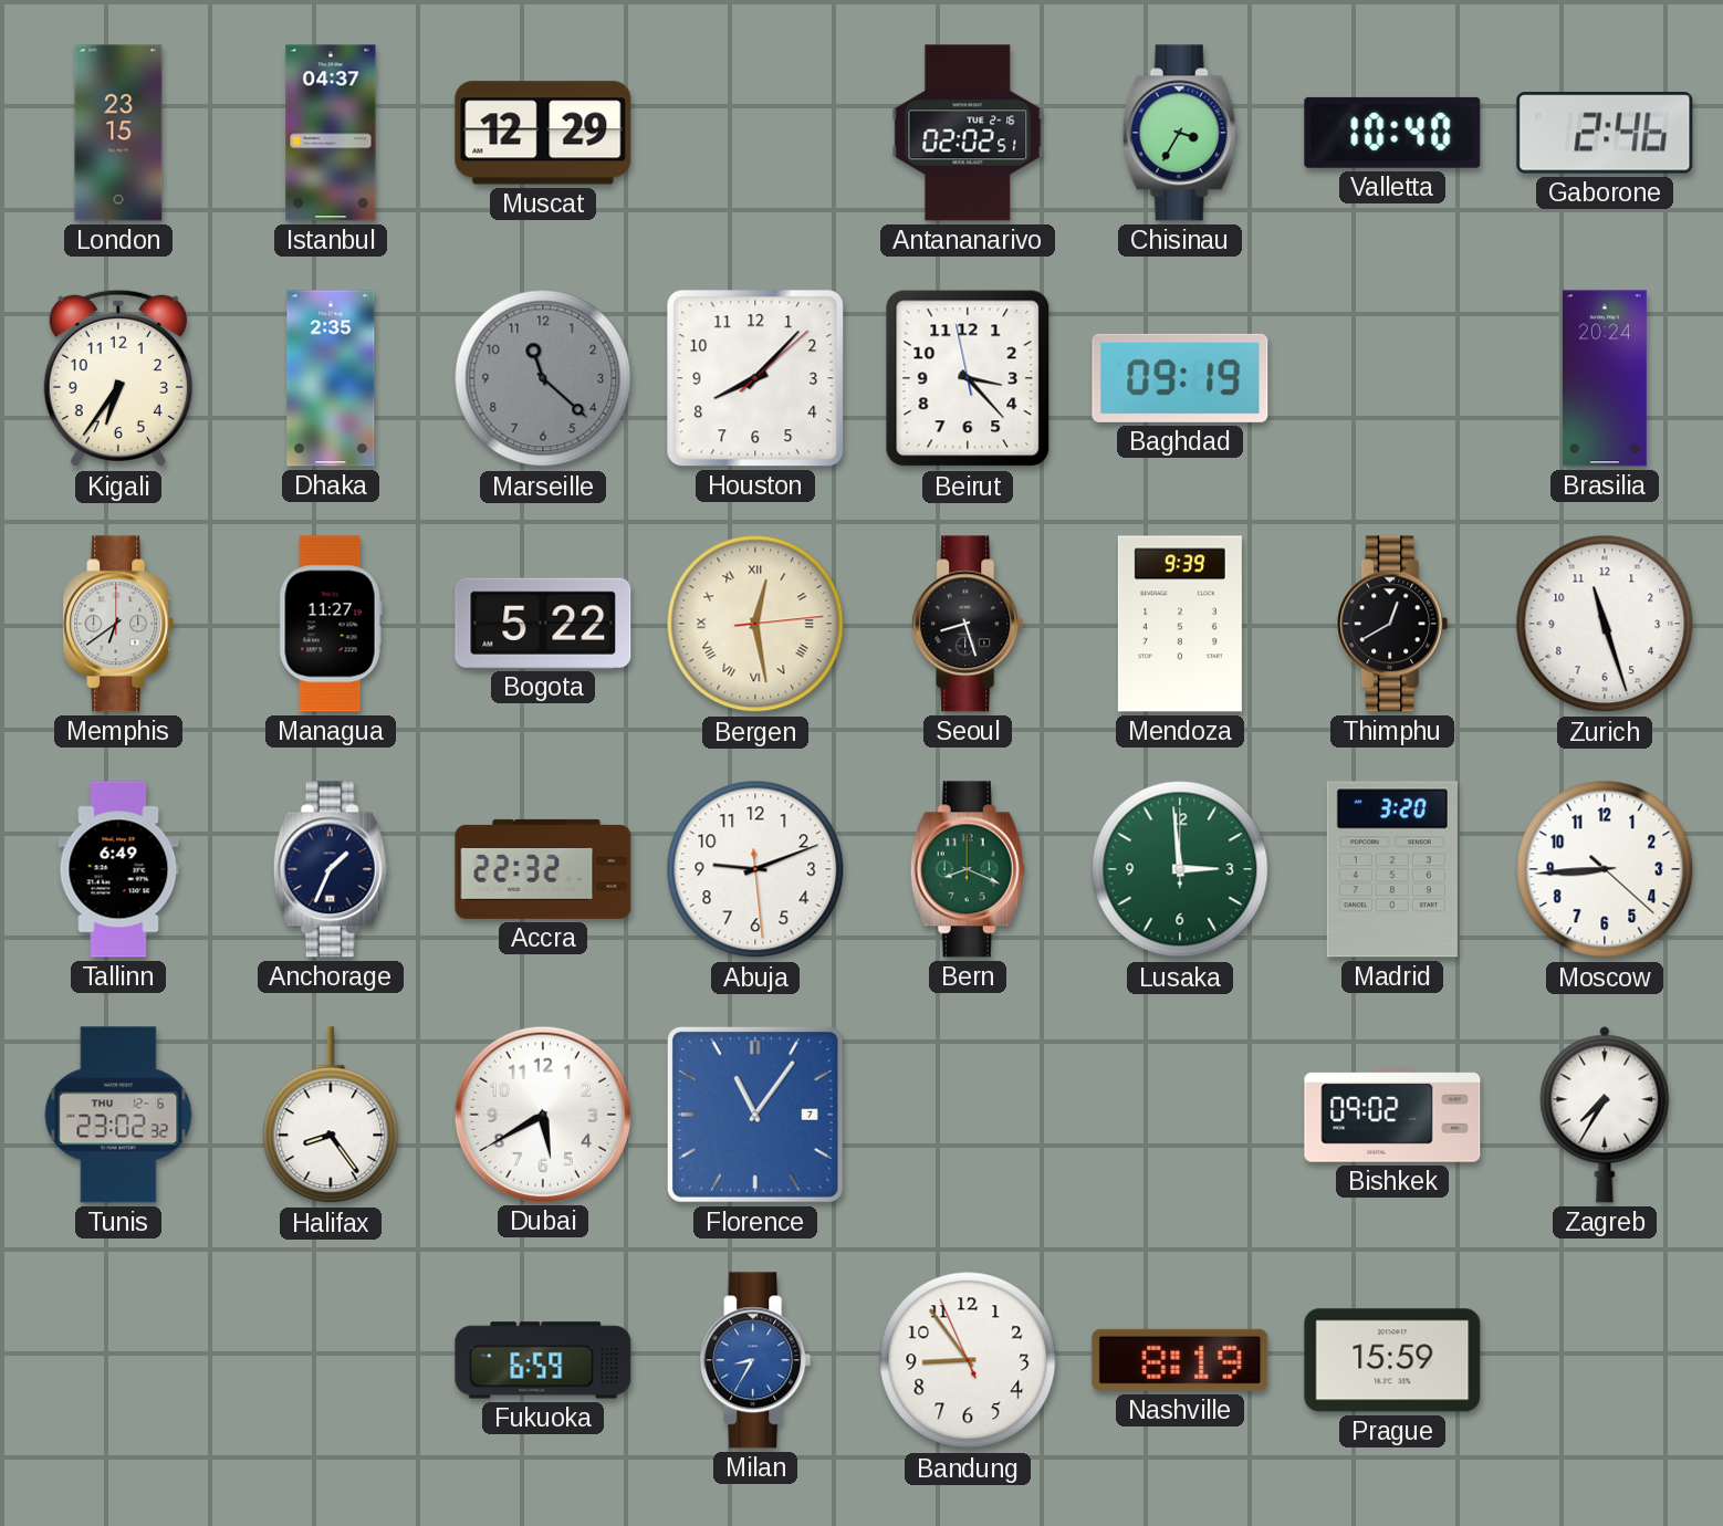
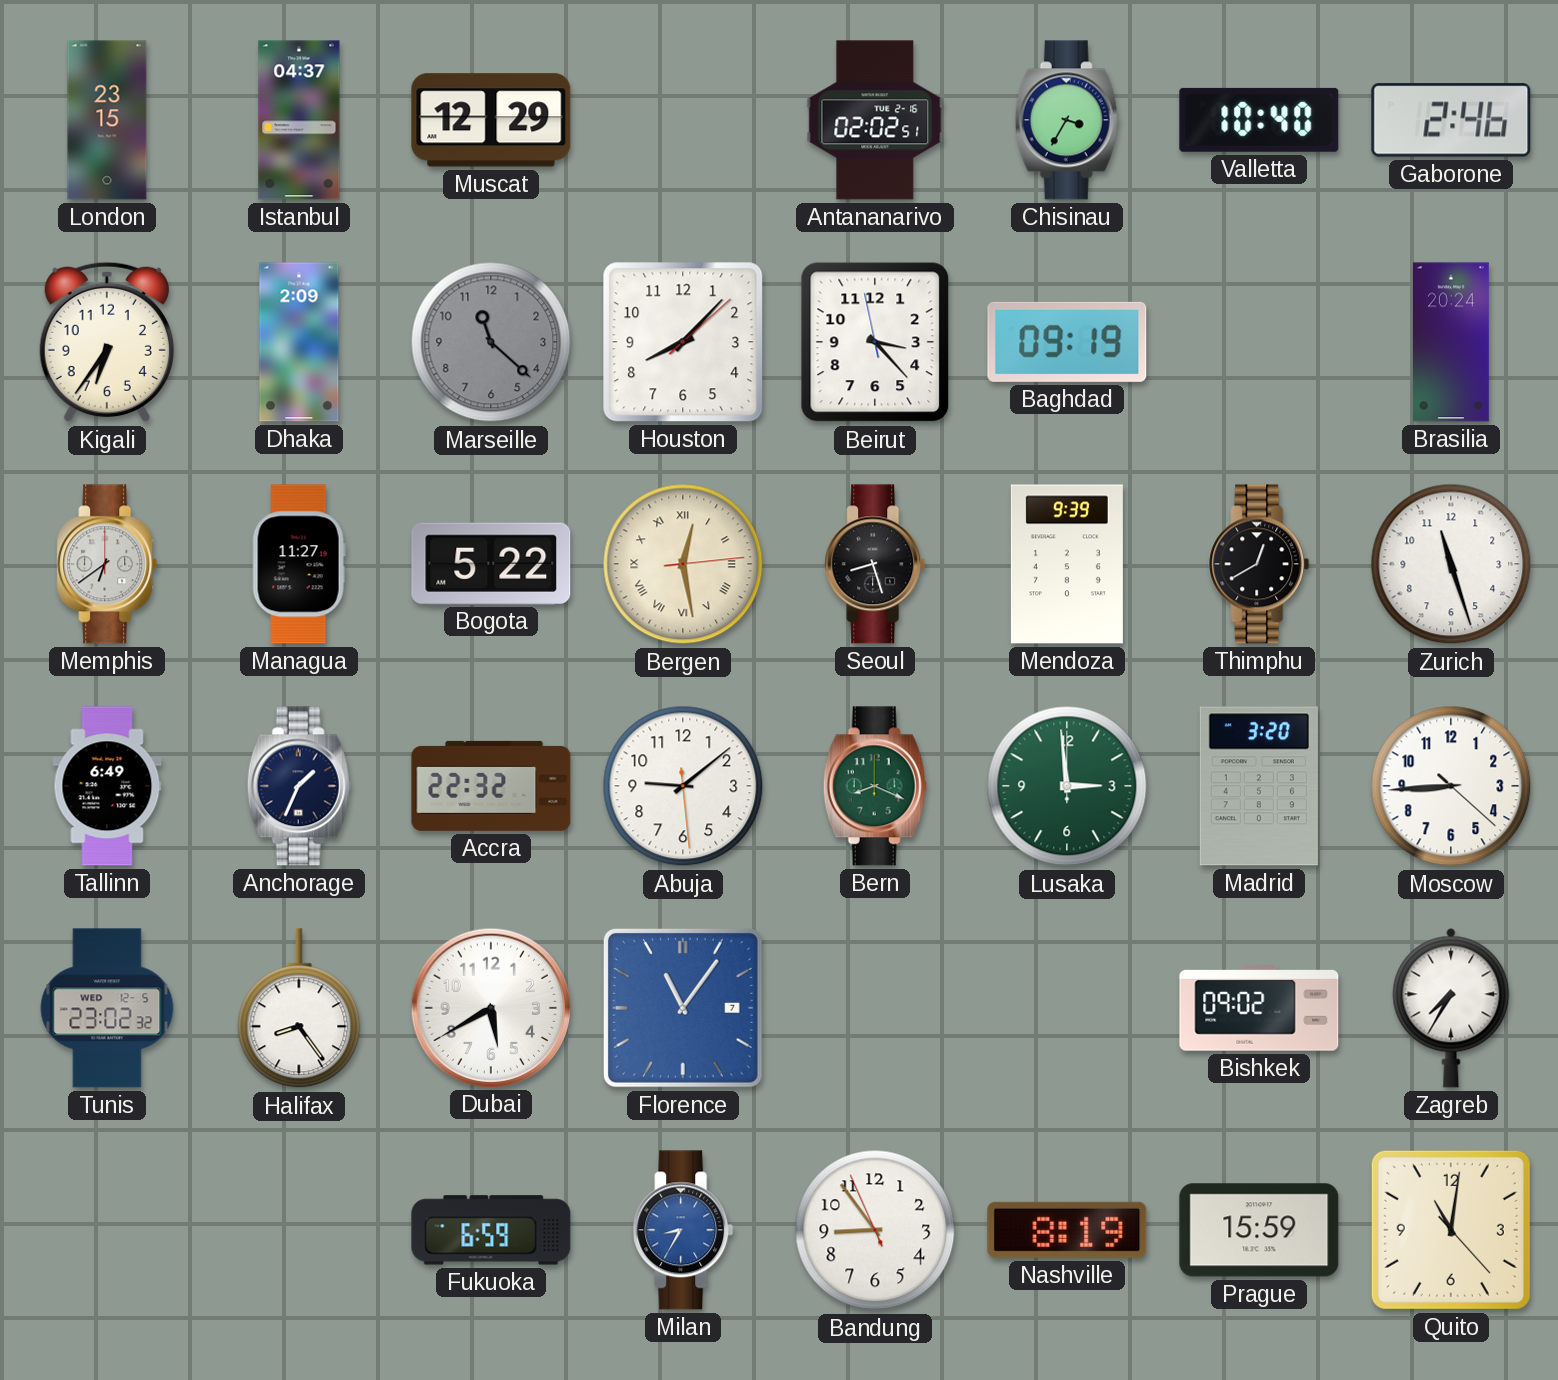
Dhaka: 2:35 -> 2:09
Abuja: 9:11 -> 9:08
Tunis date: THU 12-6 -> WED 12-5
Quito: none -> 11:01
